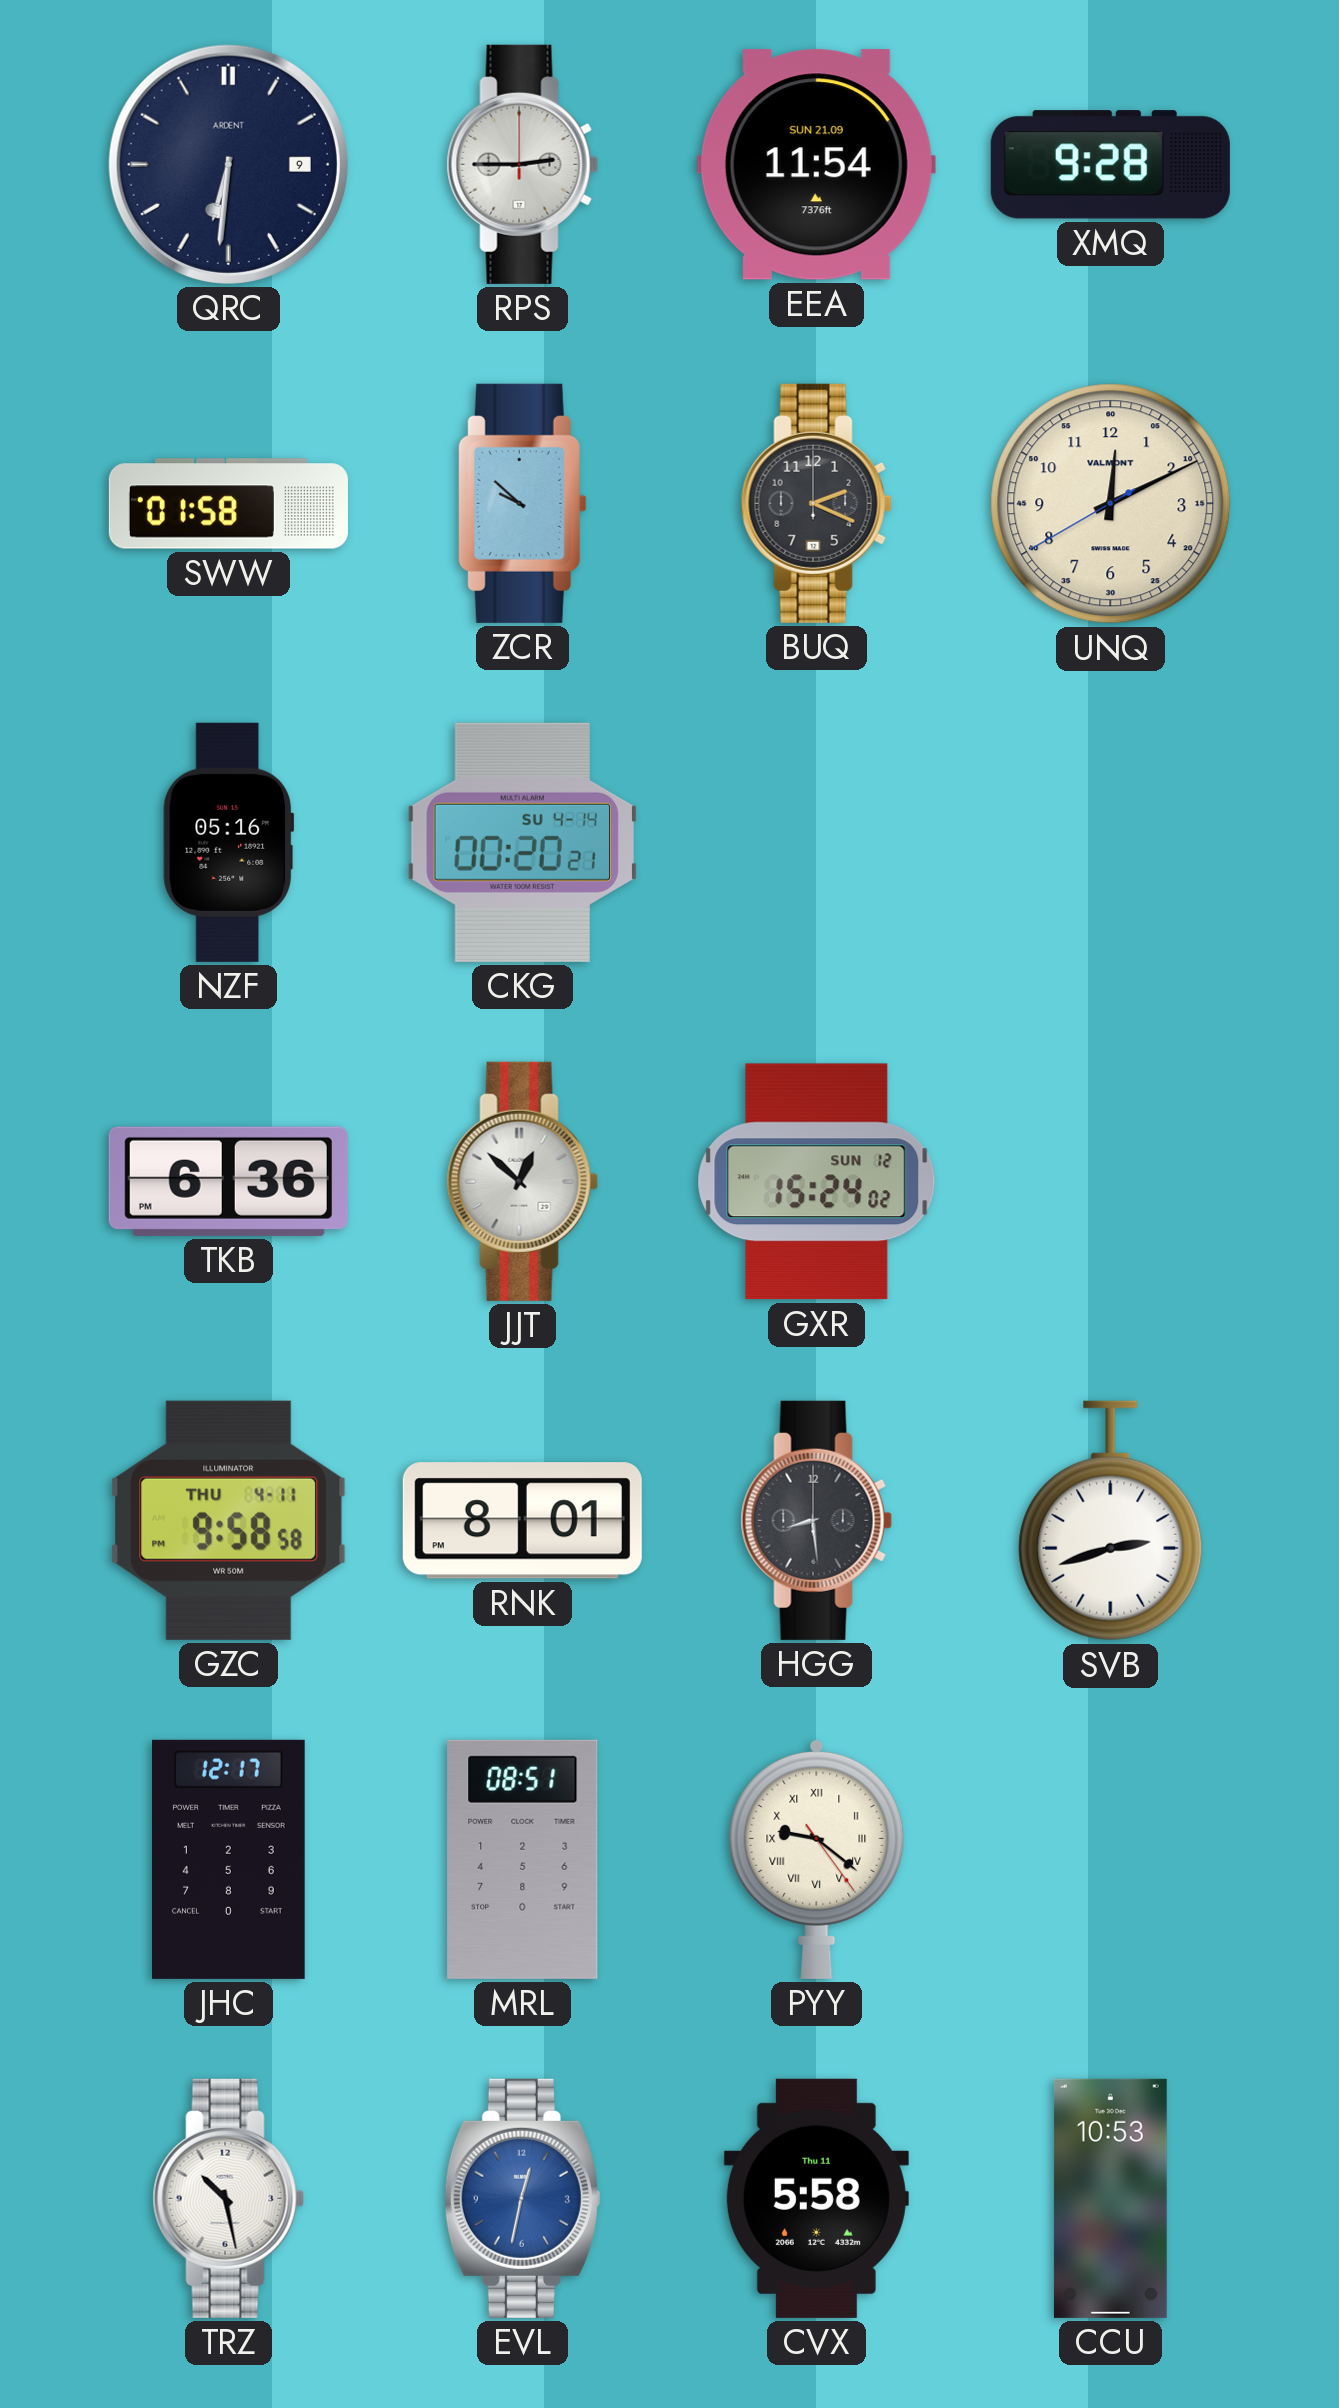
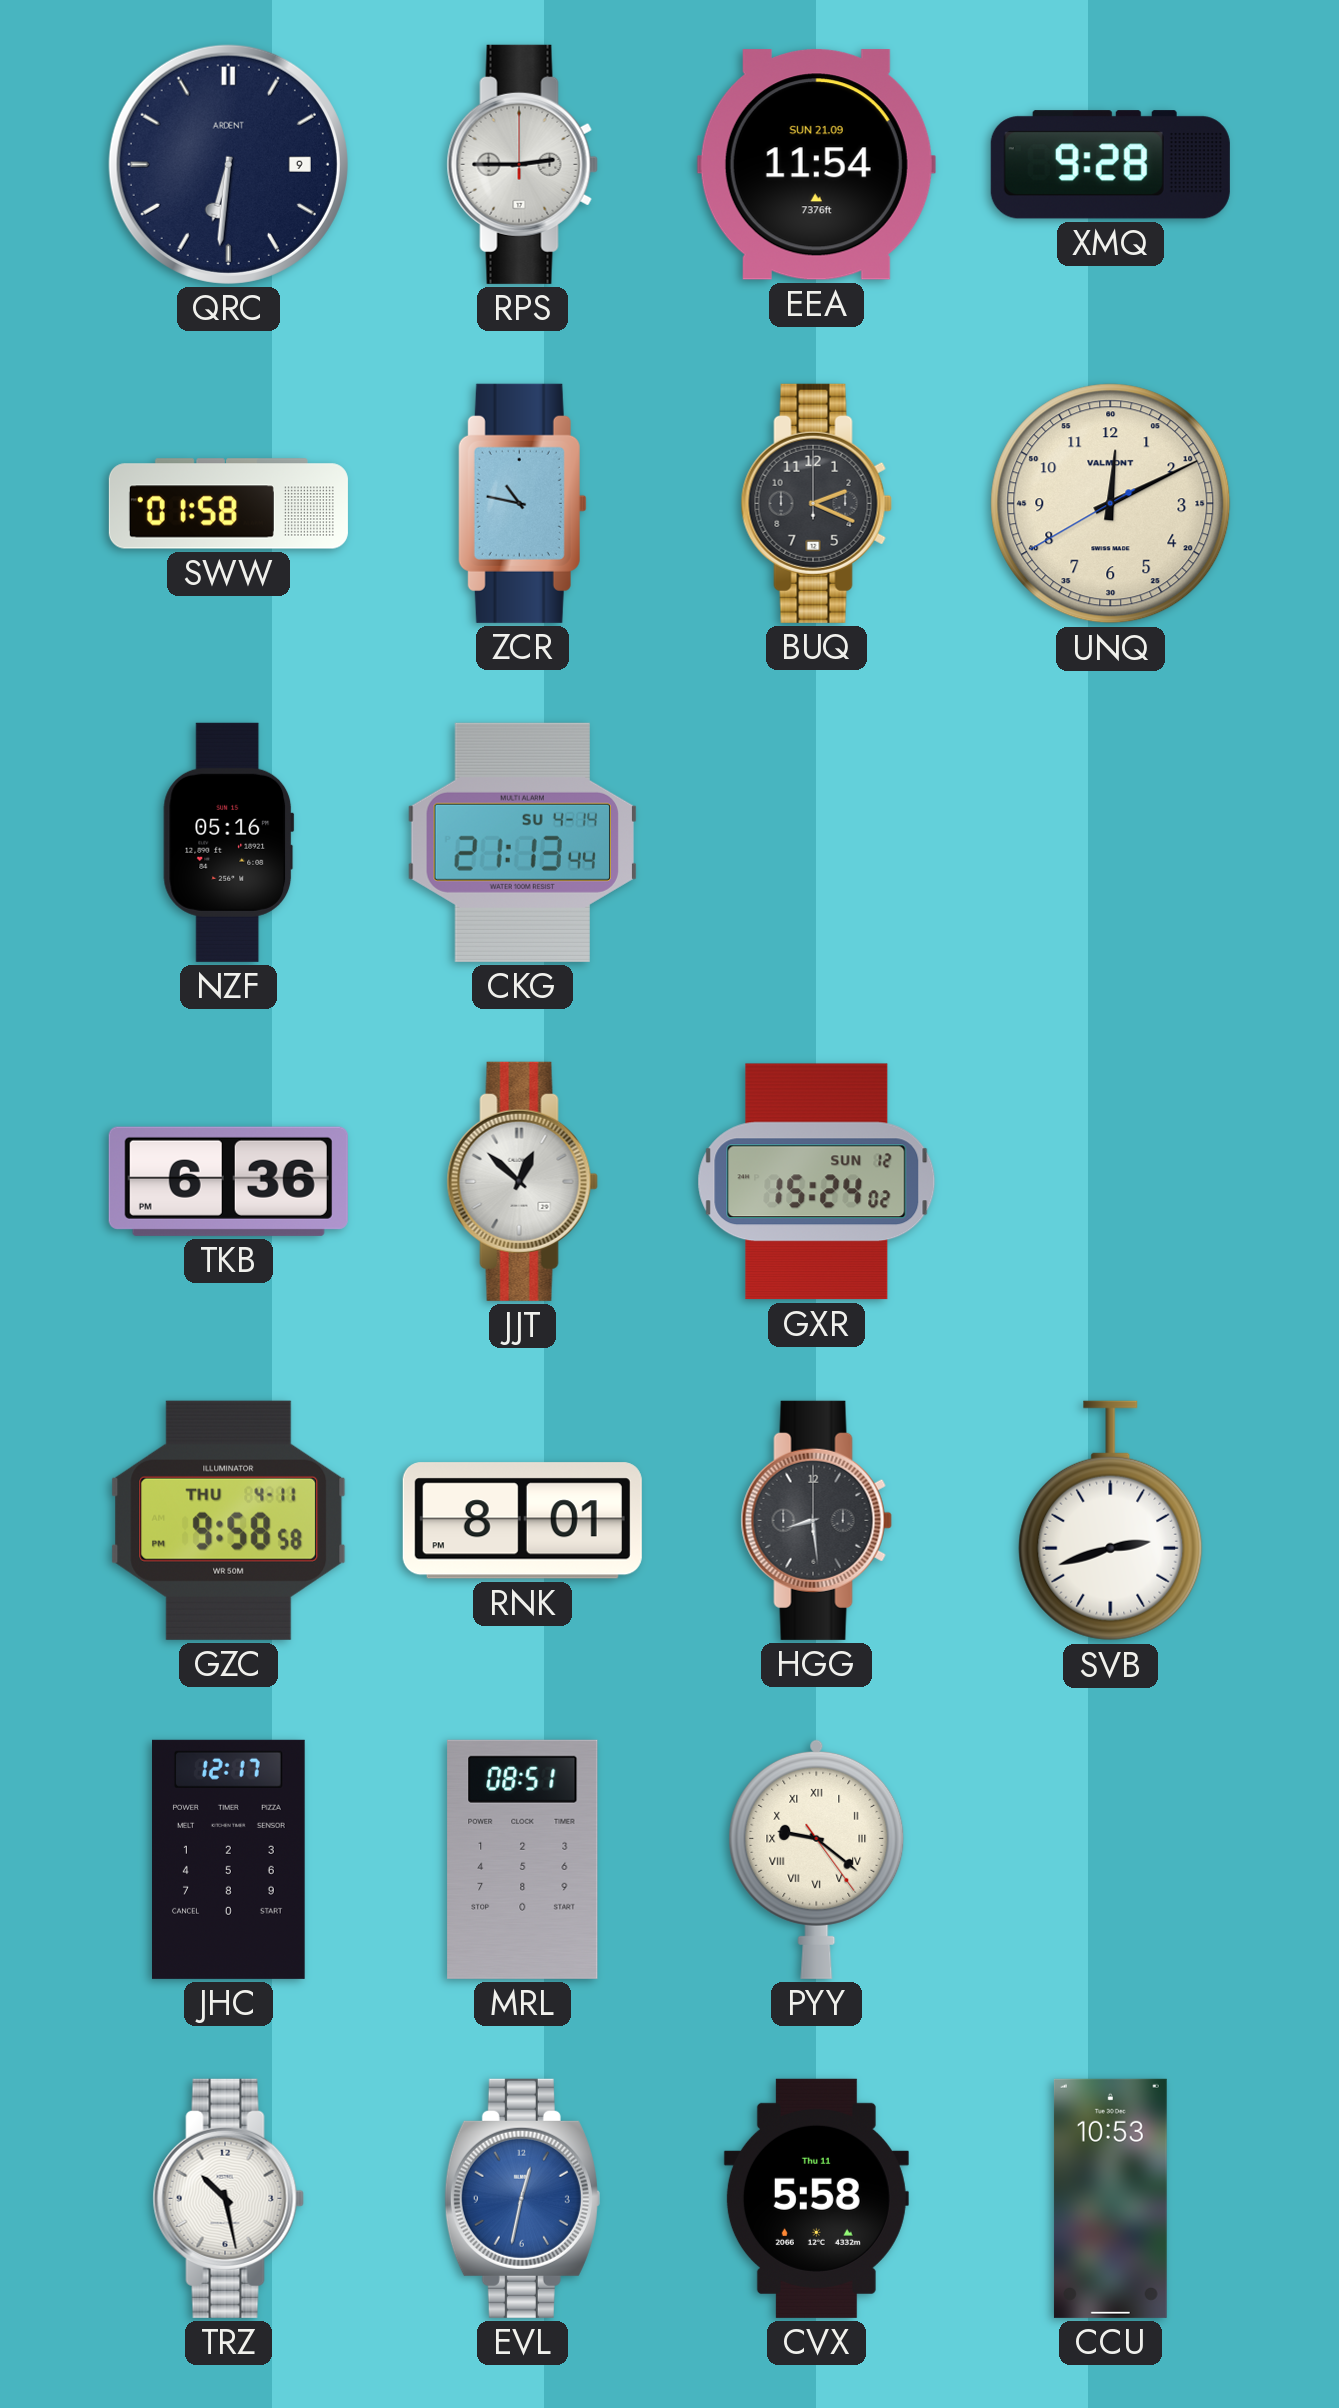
ZCR: 9:52 -> 10:47
CKG: 00:20 -> 21:13
